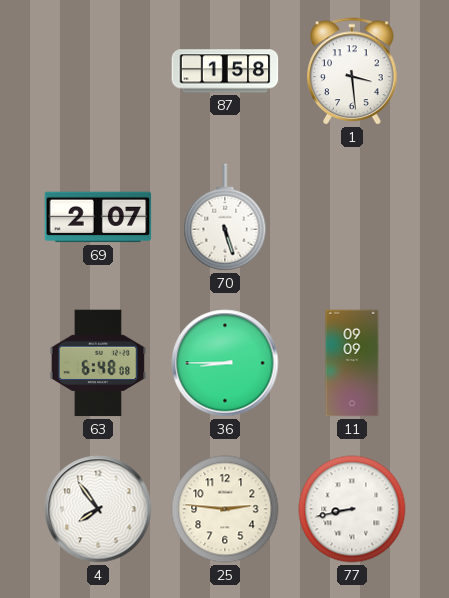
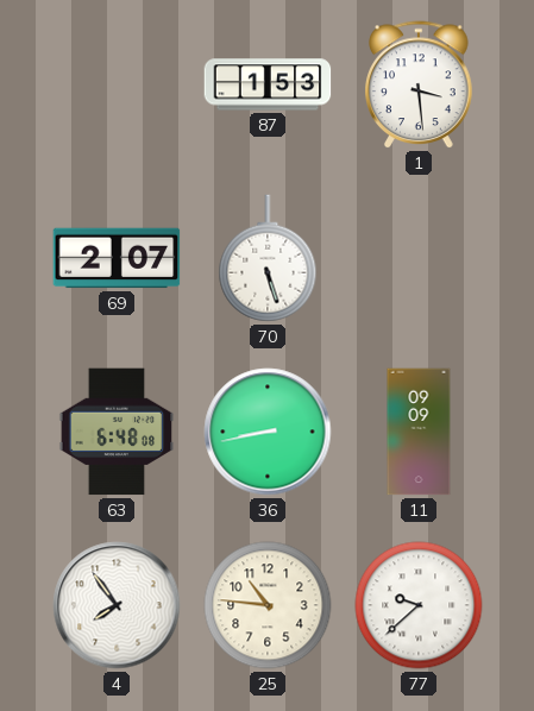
87: 1:58 -> 1:53
36: 8:45 -> 8:43
25: 2:46 -> 10:46
77: 8:43 -> 9:38
